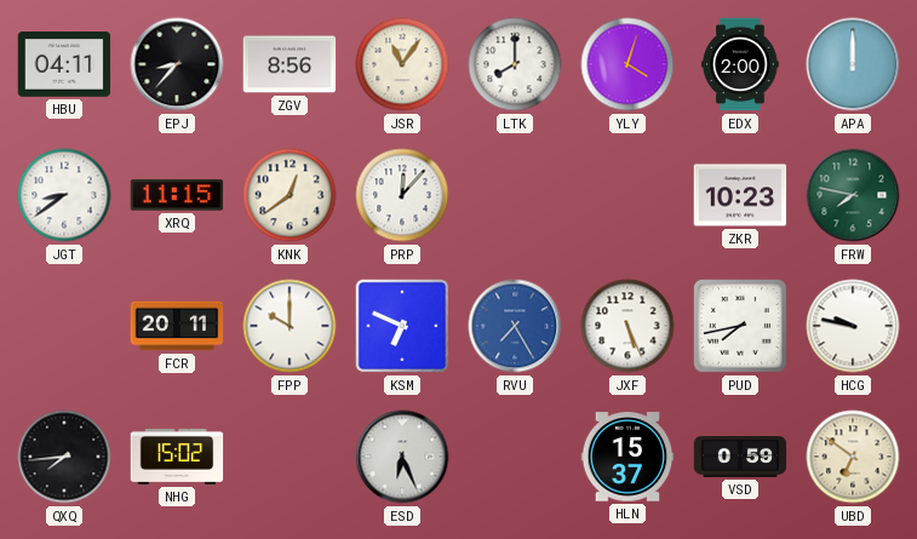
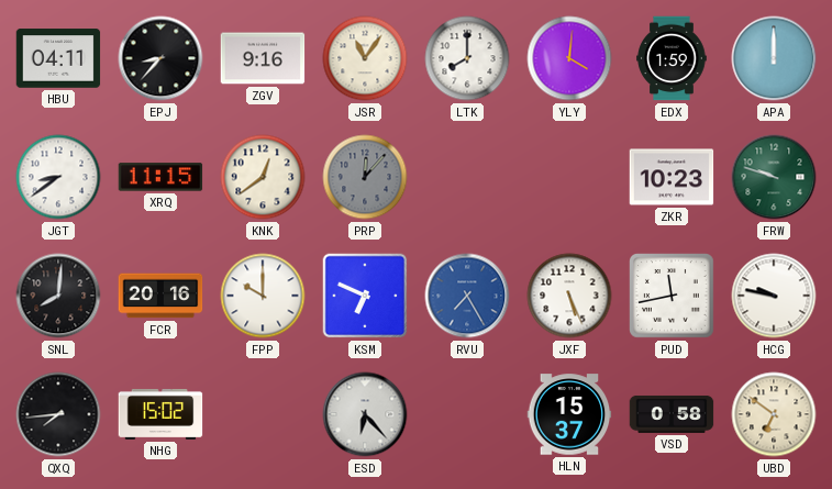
ZGV: 8:56 -> 9:16
YLY: 4:03 -> 4:01
EDX: 2:00 -> 1:59
PRP dial: white -> grey
FRW: 7:47 -> 9:48
SNL: none -> 8:01
FCR: 20:11 -> 20:16
PUD: 7:43 -> 11:43
ESD: 6:26 -> 6:23
VSD: 0:59 -> 0:58
